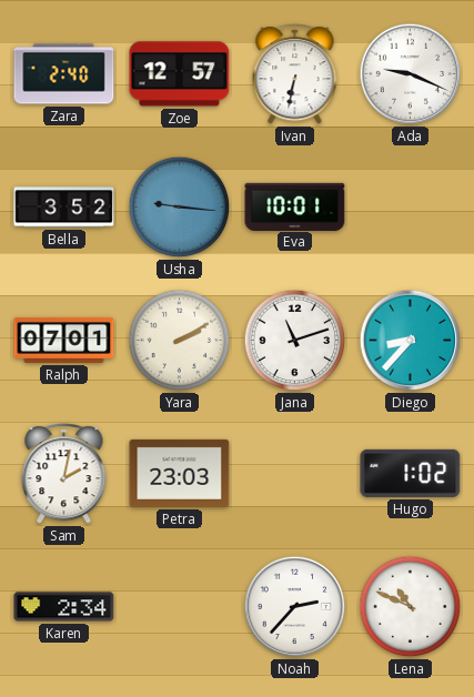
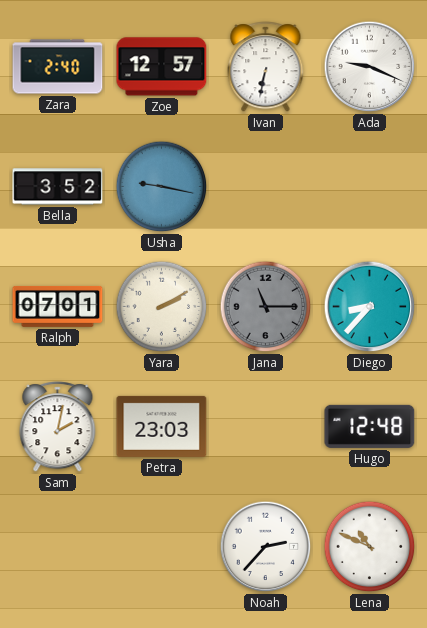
Usha: 9:16 -> 9:17
Eva: 10:01 -> none
Jana: 11:12 -> 11:15
Jana dial: white -> grey
Hugo: 1:02 -> 12:48
Karen: 2:34 -> none
